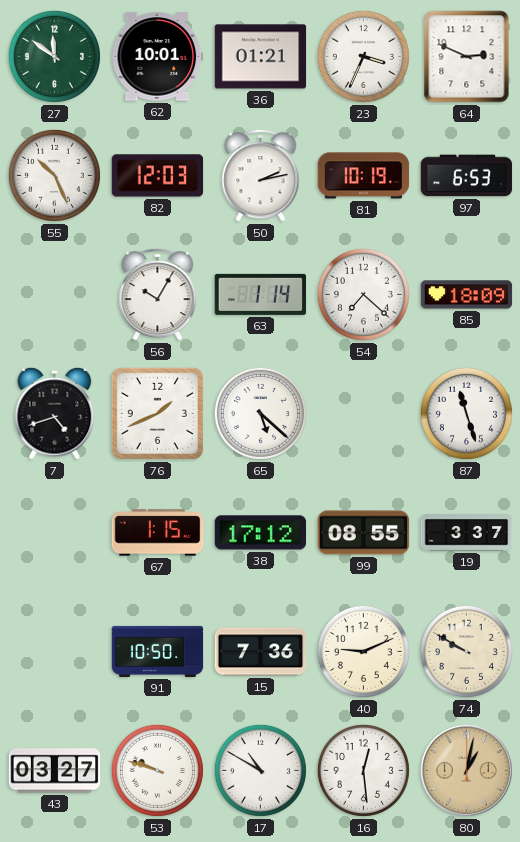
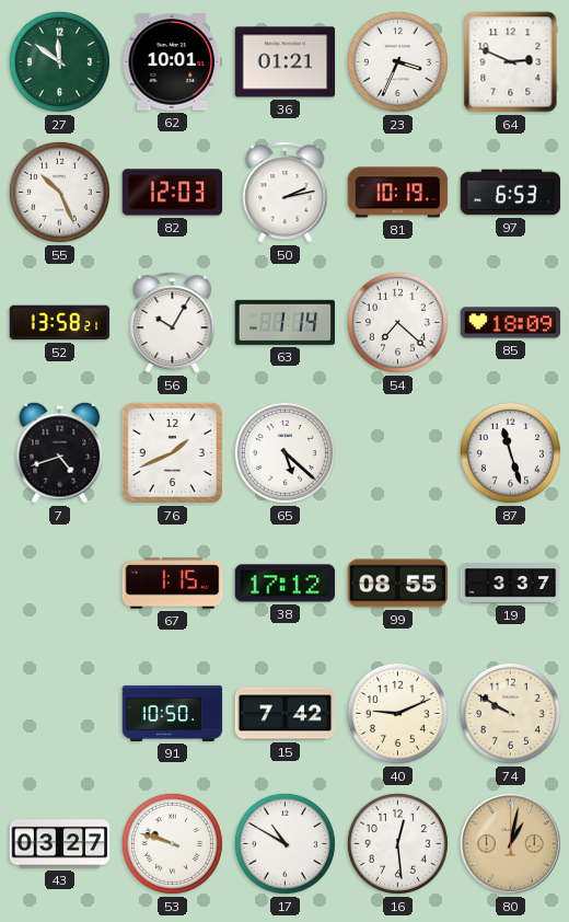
52: none -> 13:58
15: 7:36 -> 7:42
